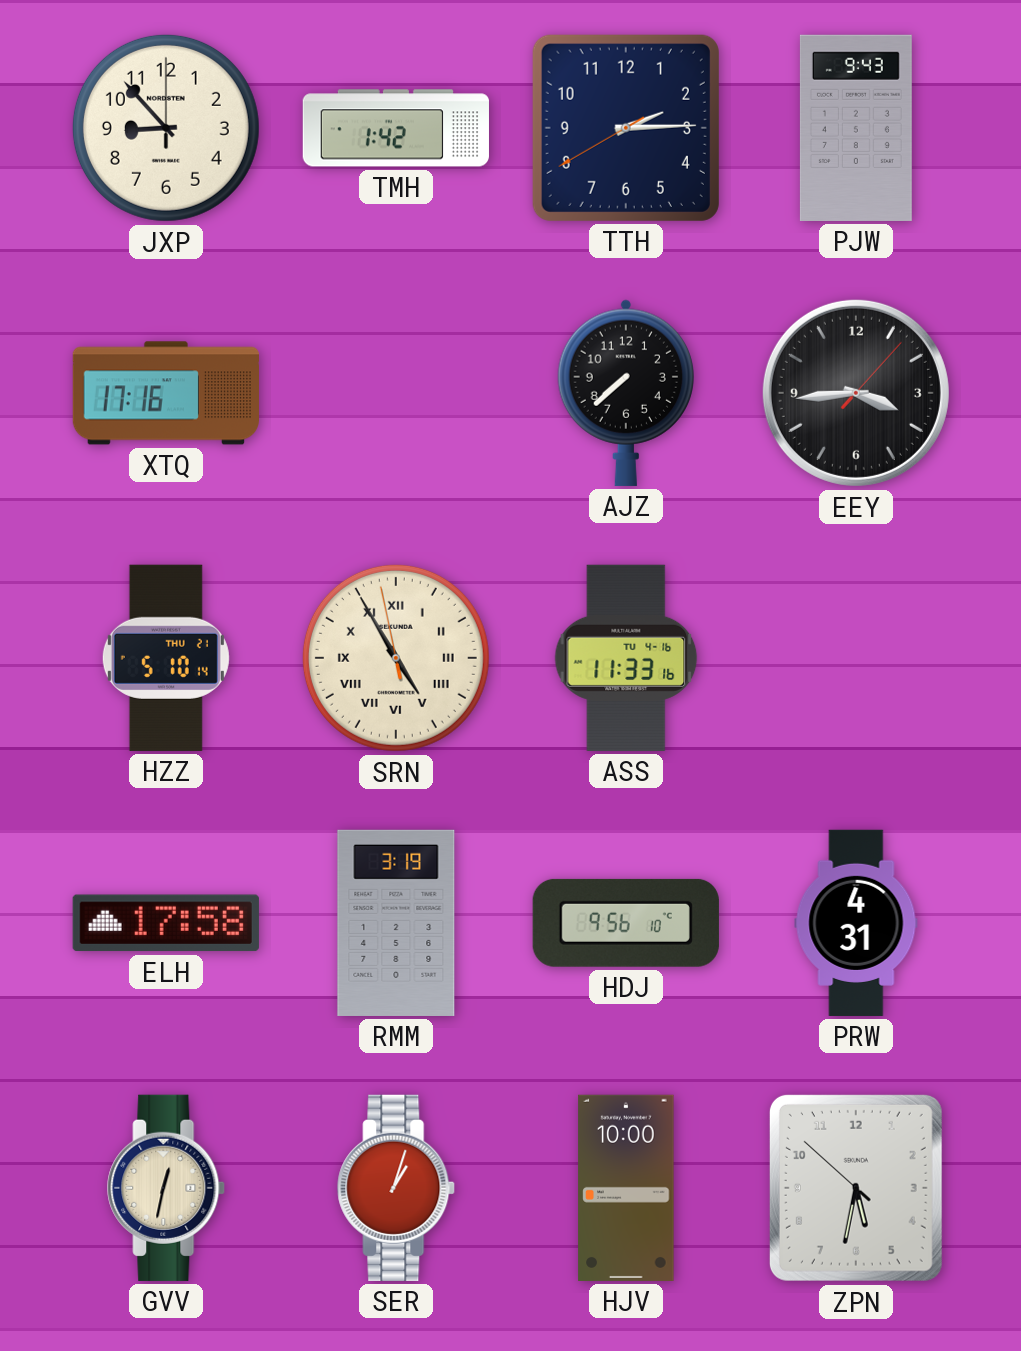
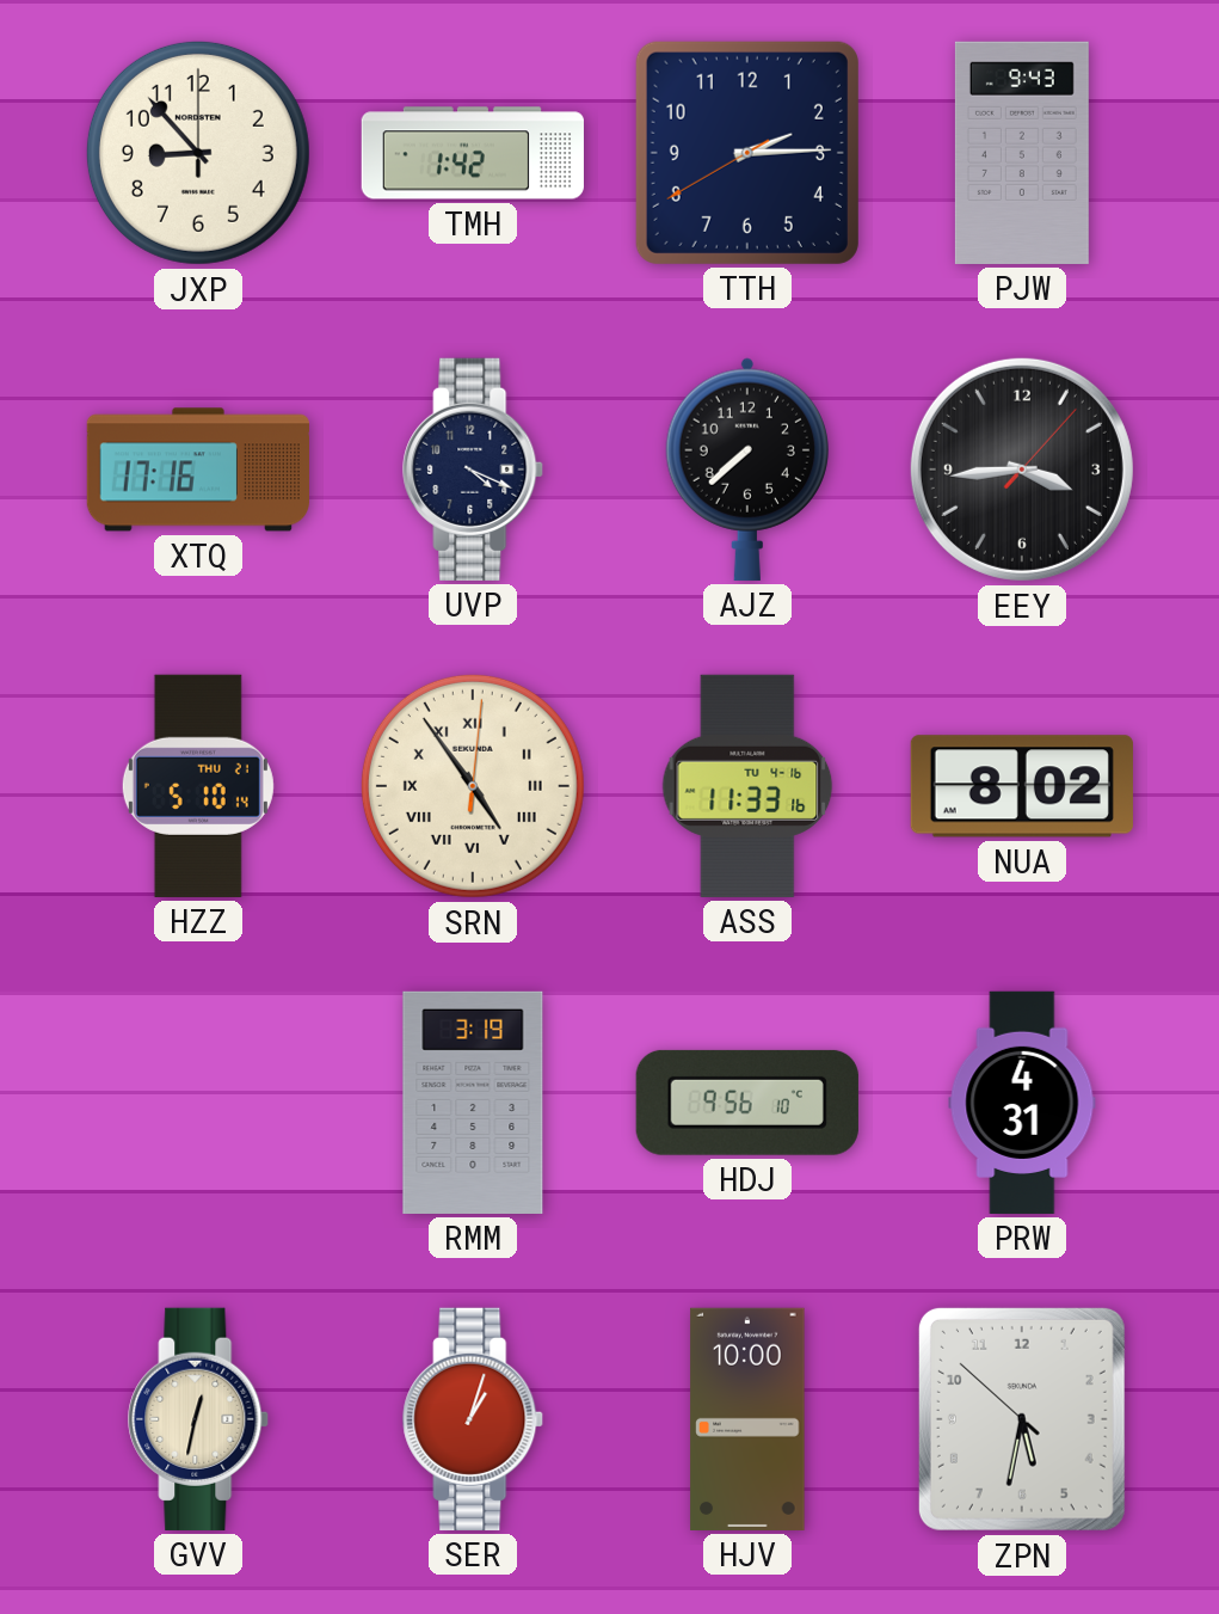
UVP: none -> 4:19
SRN: 4:54:58 -> 4:54:01
NUA: none -> 8:02
ELH: 17:58 -> none
